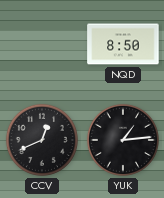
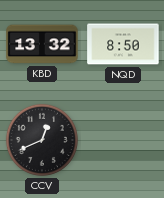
KBD: none -> 13:32
YUK: 1:14 -> none
